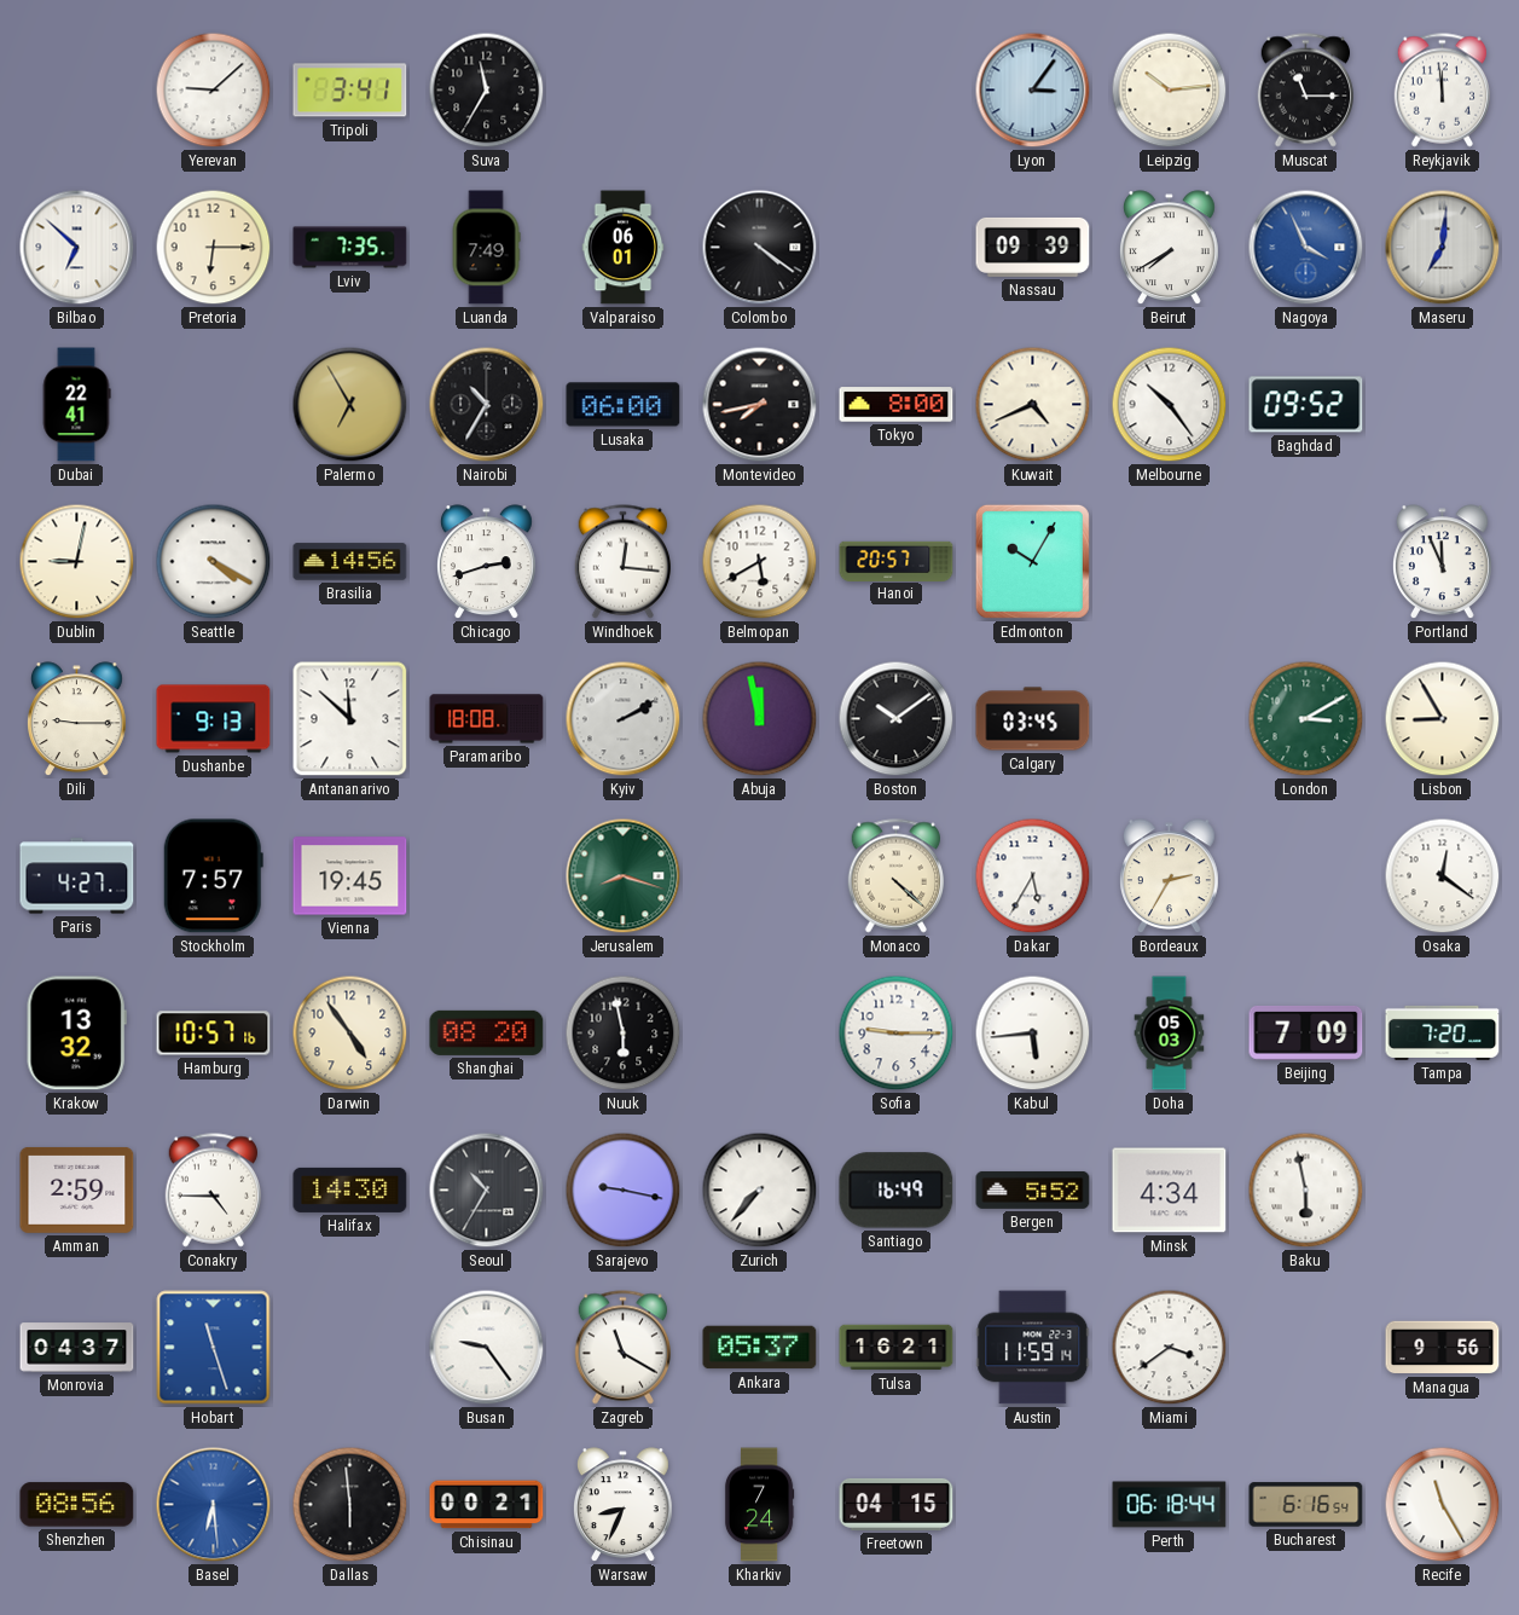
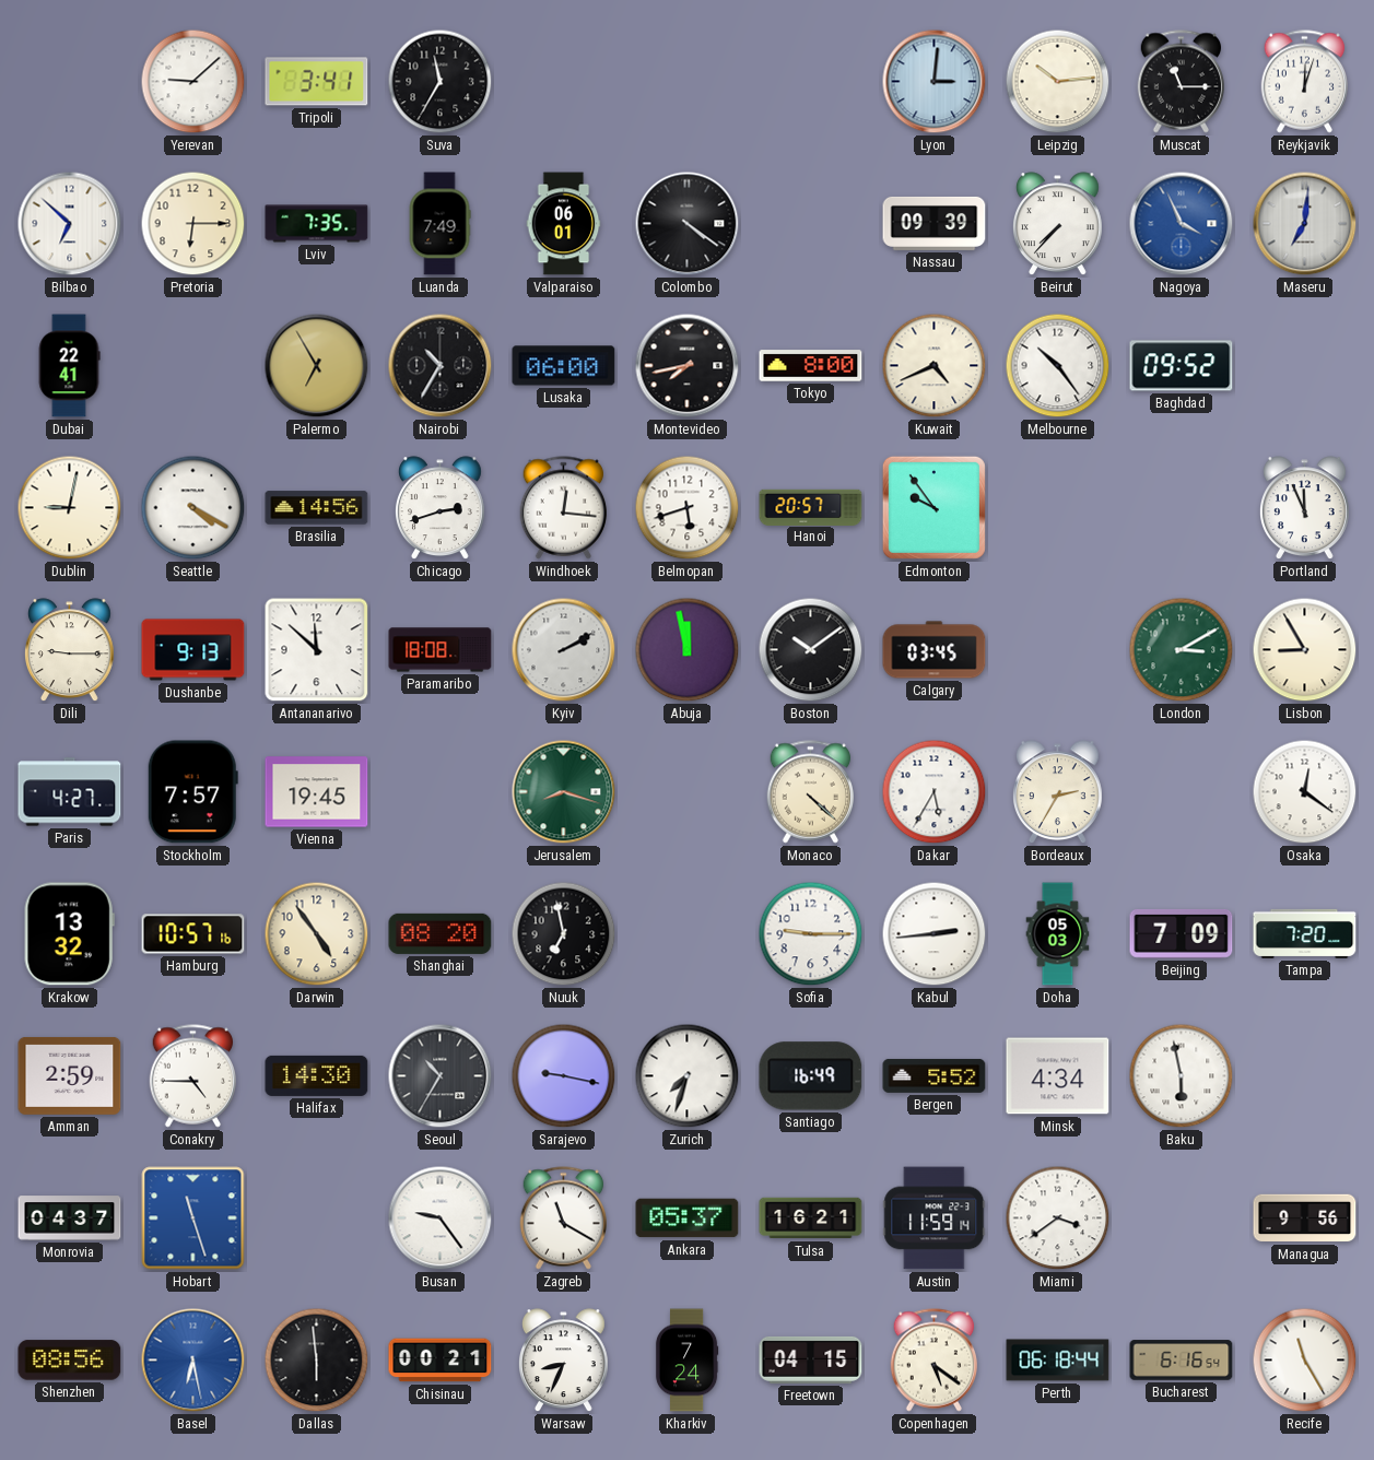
Lyon: 3:06 -> 3:01
Reykjavik: 11:59 -> 12:03
Beirut: 7:40 -> 7:37
Belmopan: 5:40 -> 5:42
Edmonton: 10:05 -> 9:54
Nuuk: 5:58 -> 6:58
Kabul: 5:44 -> 2:44
Zurich: 7:37 -> 7:33
Basel: 6:29 -> 6:28
Copenhagen: none -> 5:21
